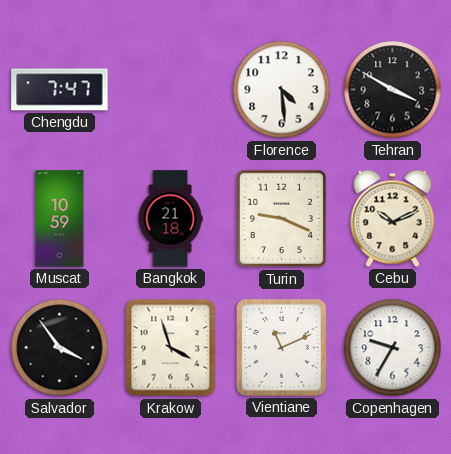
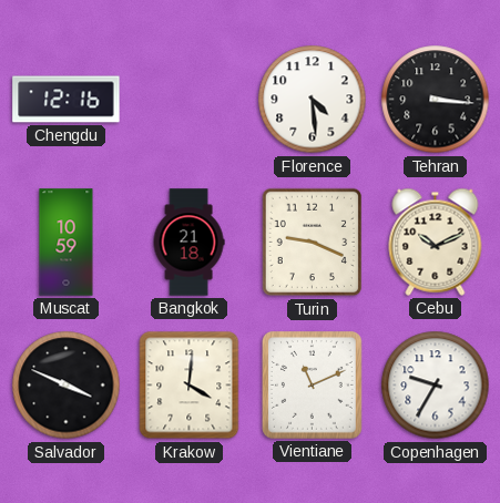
Chengdu: 7:47 -> 12:16
Tehran: 3:50 -> 3:16
Salvador: 3:54 -> 3:49
Krakow: 3:57 -> 4:01
